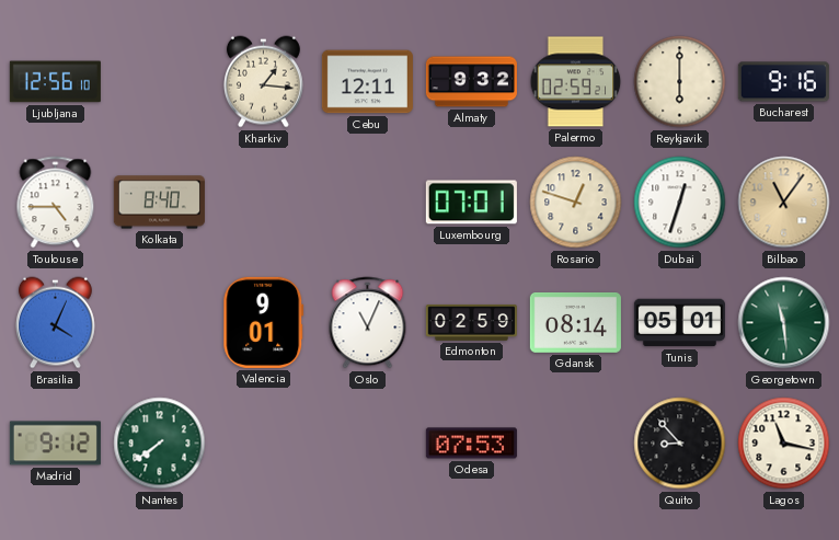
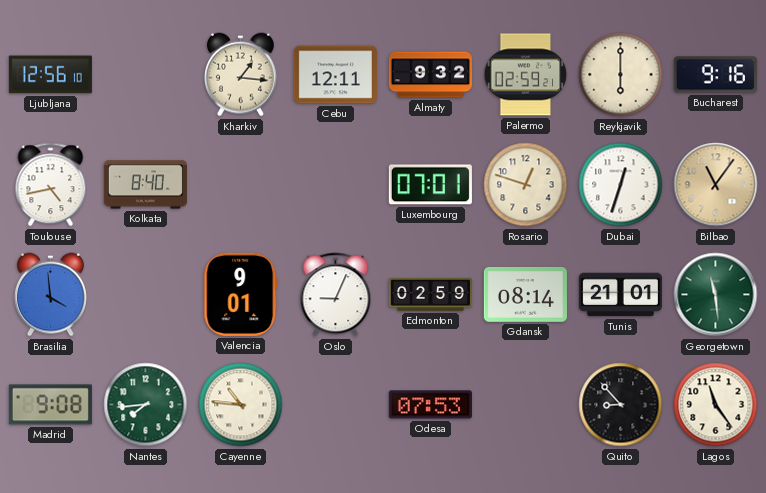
Toulouse: 4:45 -> 4:43
Brasilia: 4:04 -> 3:59
Oslo: 11:04 -> 9:04
Tunis: 05:01 -> 21:01
Madrid: 9:12 -> 9:08
Nantes: 7:39 -> 7:44
Cayenne: none -> 10:46
Lagos: 11:17 -> 11:24
